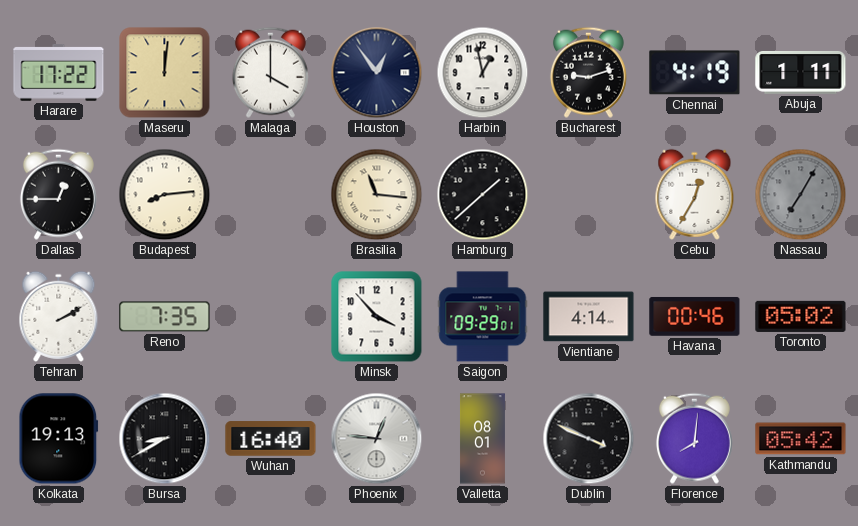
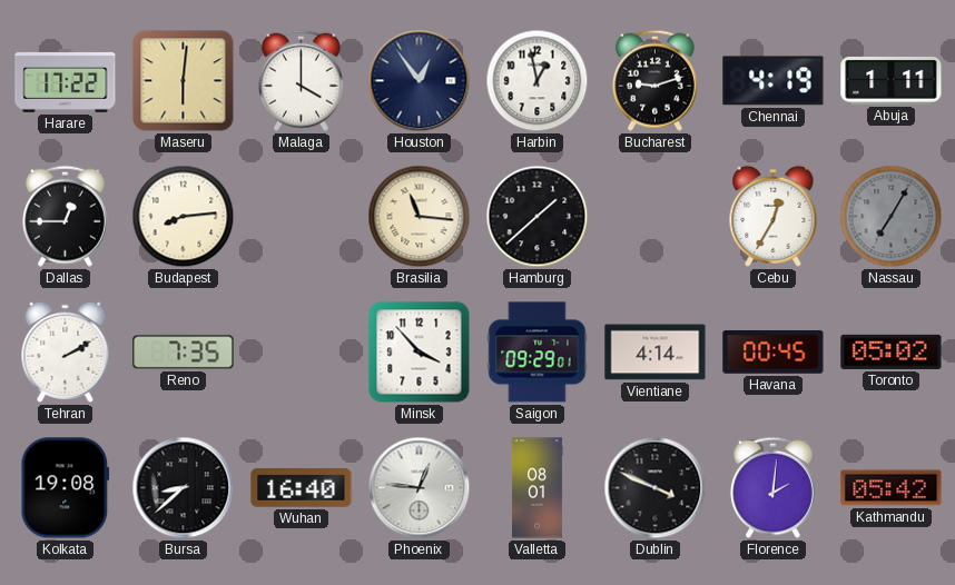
Maseru: 12:01 -> 6:01
Havana: 00:46 -> 00:45
Kolkata: 19:13 -> 19:08
Bursa: 8:40 -> 8:38
Florence: 8:01 -> 2:01
